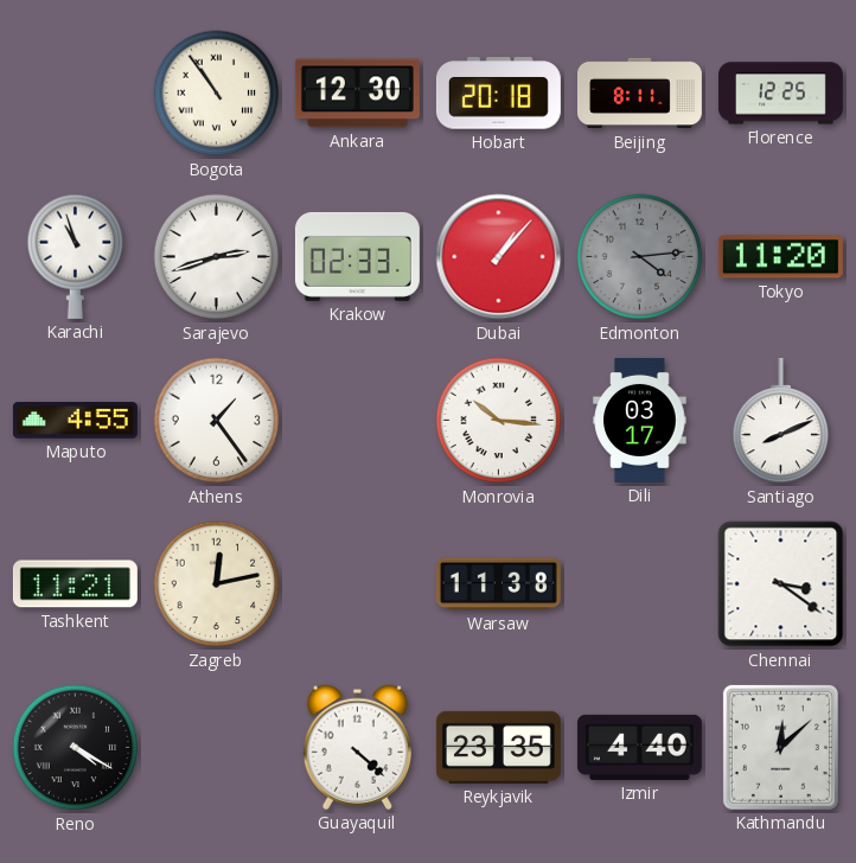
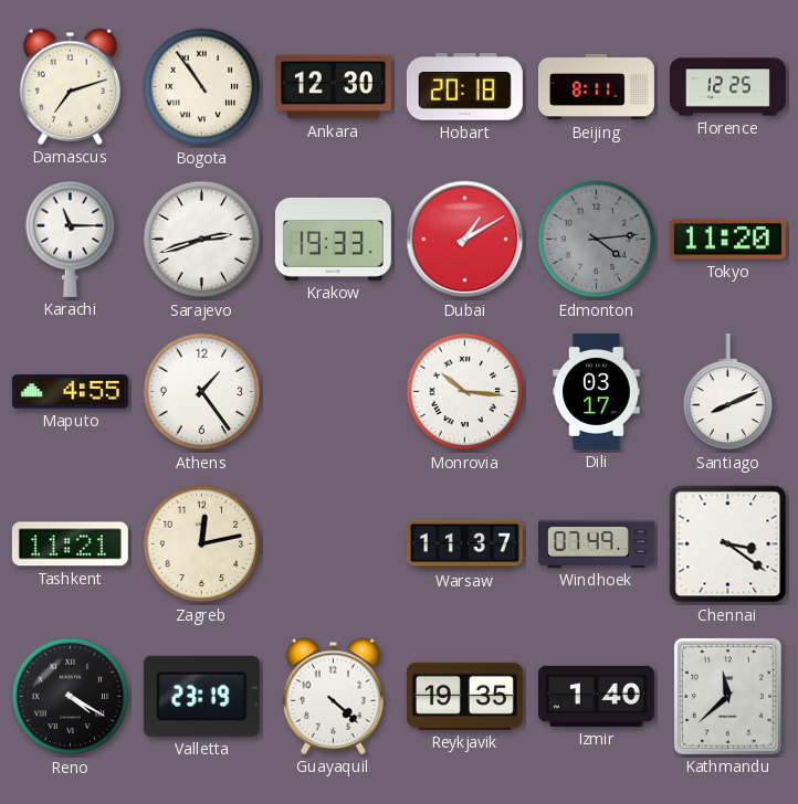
Damascus: none -> 7:12
Karachi: 10:57 -> 11:15
Krakow: 02:33 -> 19:33
Dubai: 1:07 -> 1:10
Warsaw: 11:38 -> 11:37
Windhoek: none -> 07:49
Valletta: none -> 23:19
Reykjavik: 23:35 -> 19:35
Izmir: 4:40 -> 1:40
Kathmandu: 12:08 -> 11:38
